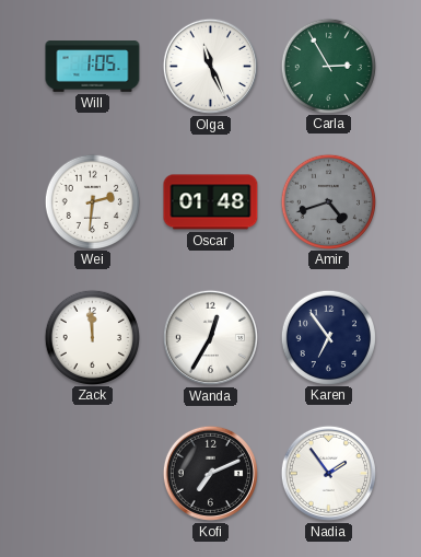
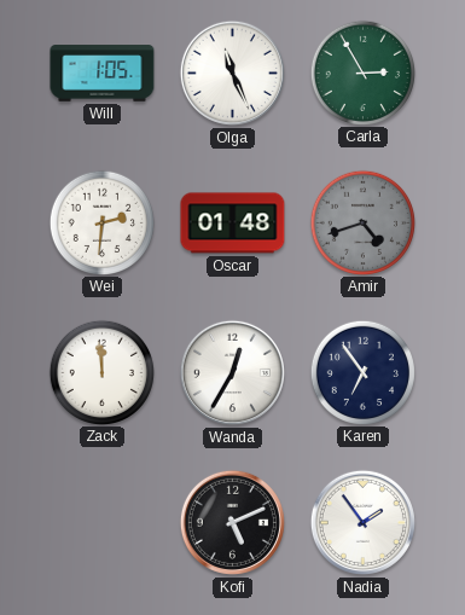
Kofi: 7:11 -> 5:11
